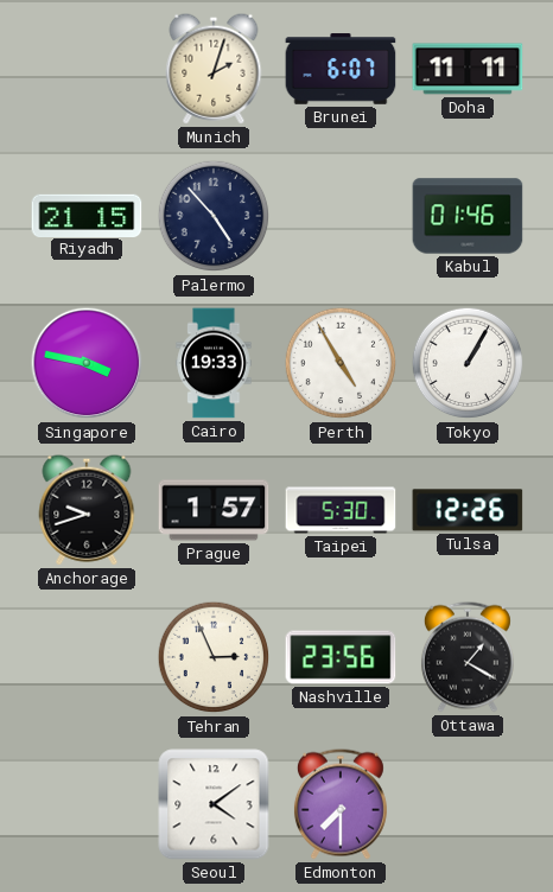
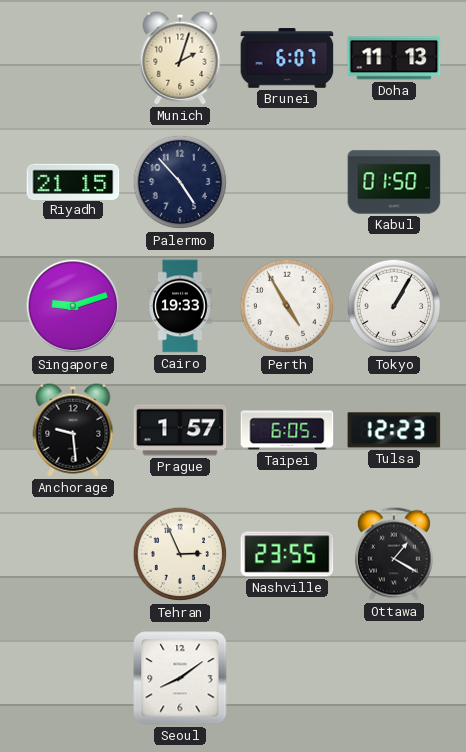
Doha: 11:11 -> 11:13
Kabul: 01:46 -> 01:50
Singapore: 3:47 -> 9:12
Anchorage: 9:42 -> 9:29
Taipei: 5:30 -> 6:05
Tulsa: 12:26 -> 12:23
Nashville: 23:56 -> 23:55
Seoul: 4:09 -> 8:09
Edmonton: 7:30 -> none
